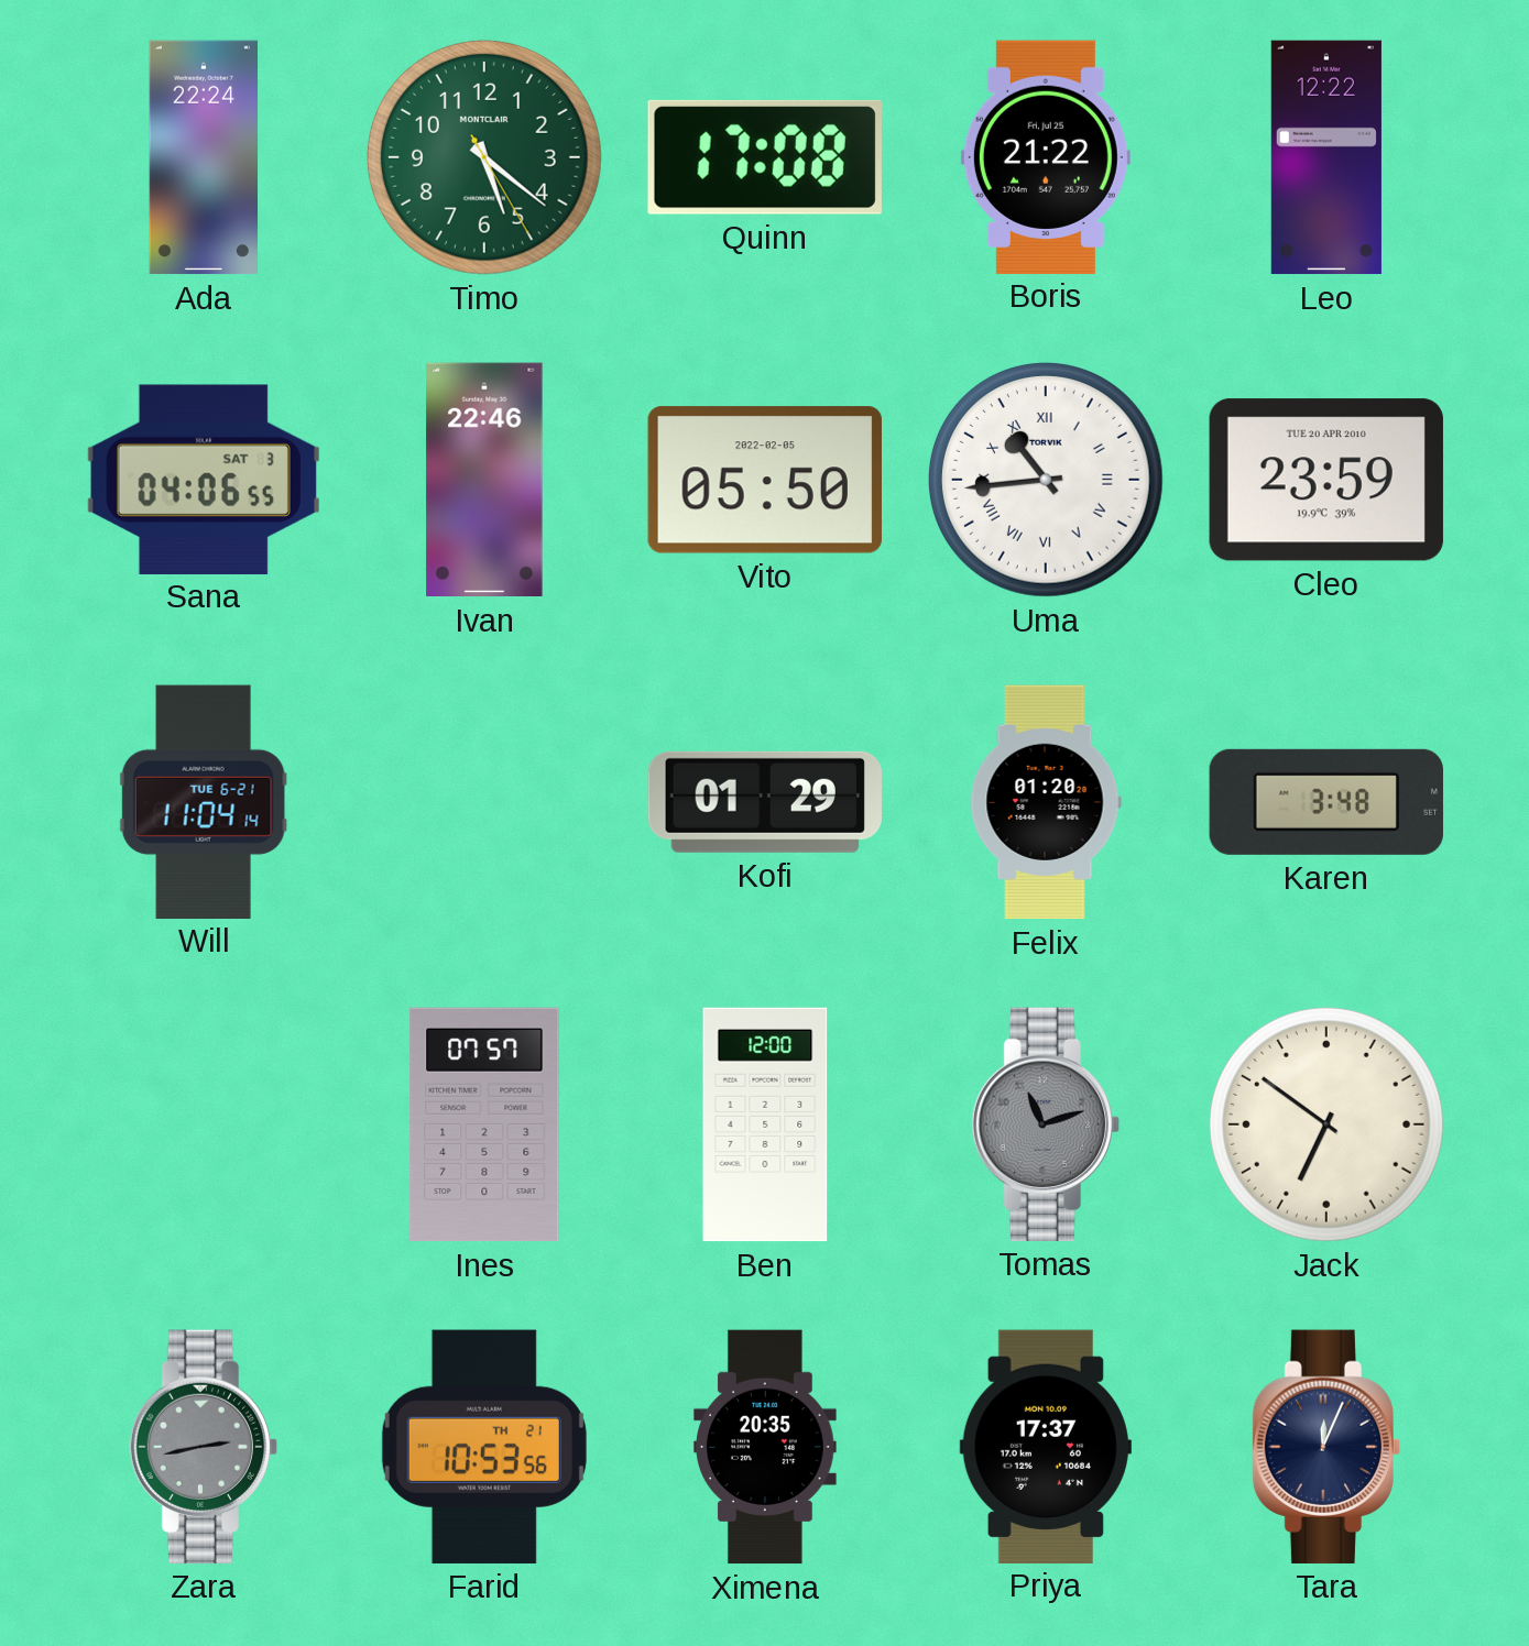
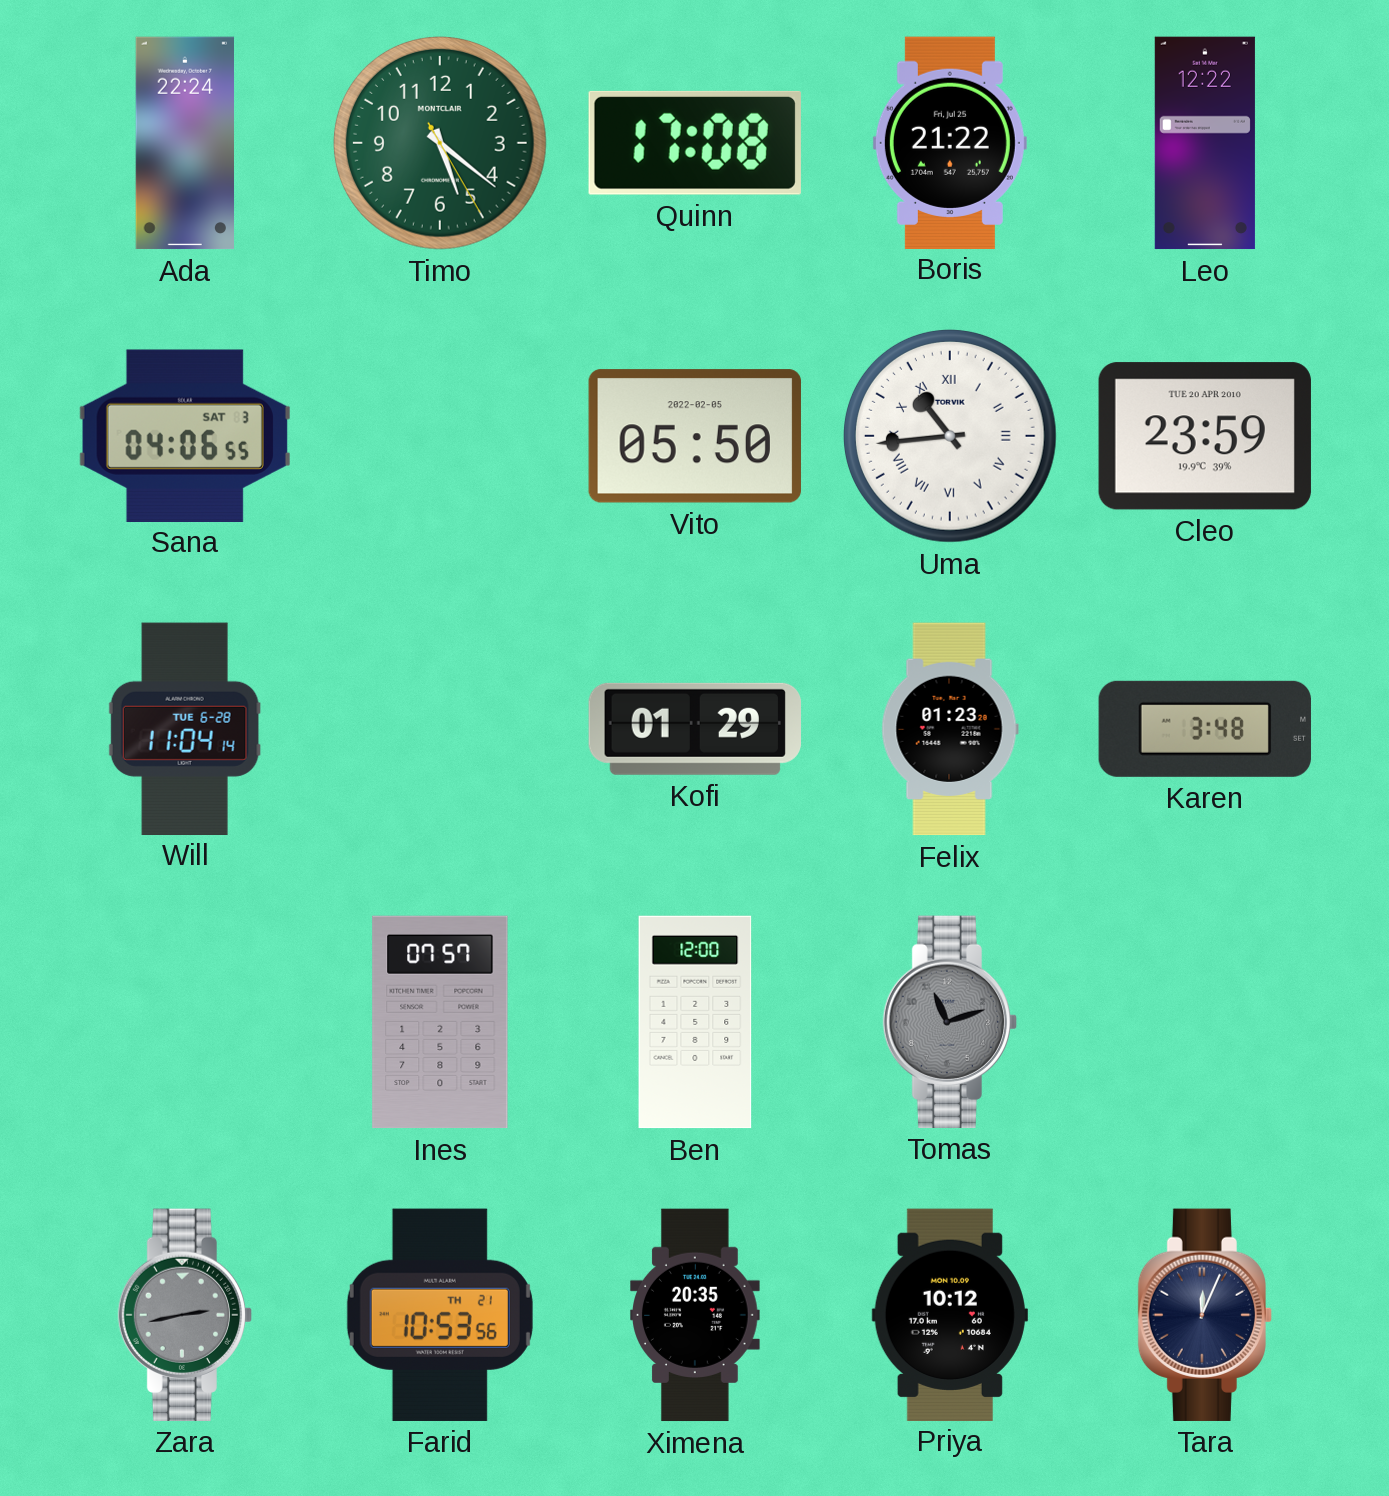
Ivan: 22:46 -> none
Will date: TUE 6-21 -> TUE 6-28
Felix: 01:20 -> 01:23
Jack: 6:51 -> none
Priya: 17:37 -> 10:12
